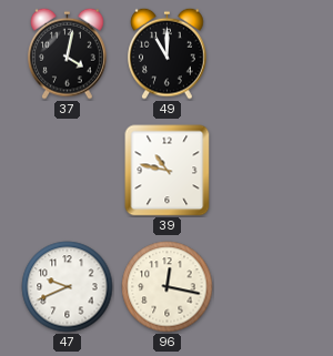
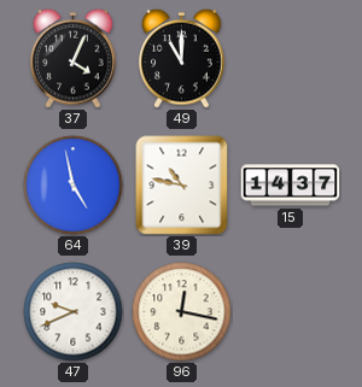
37: 4:02 -> 4:04
64: none -> 4:58
15: none -> 14:37
